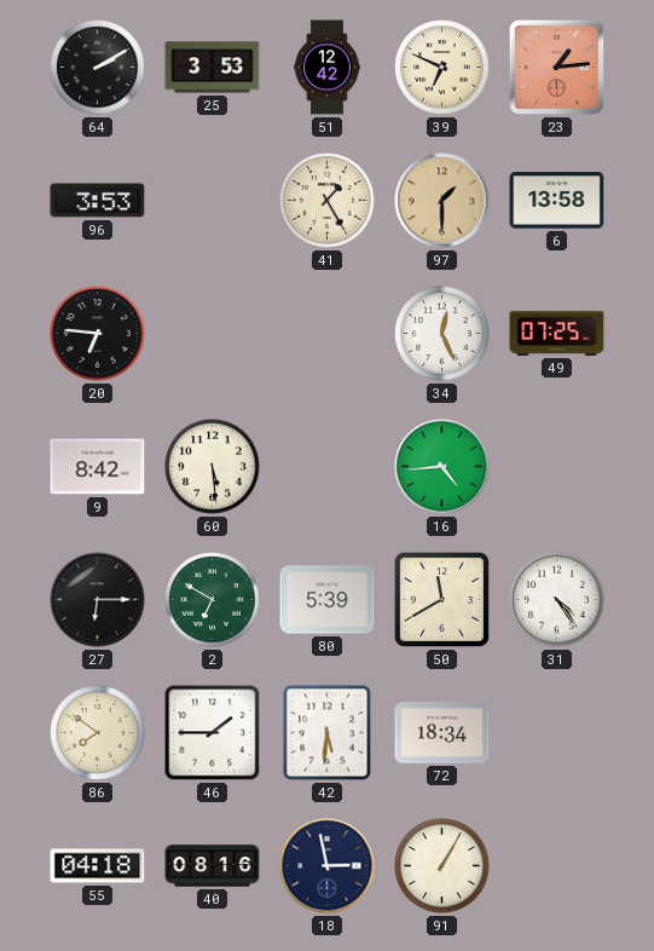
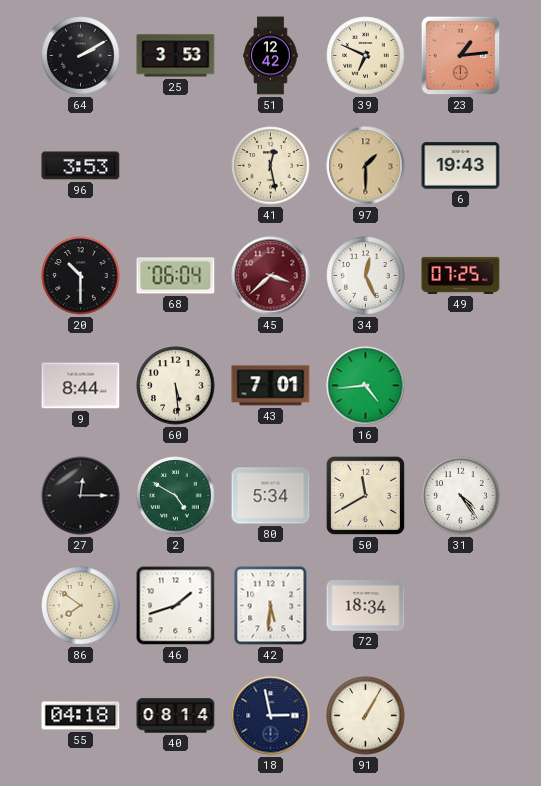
41: 1:25 -> 12:28
6: 13:58 -> 19:43
20: 6:46 -> 10:30
68: none -> 06:04
45: none -> 3:38
9: 8:42 -> 8:44
43: none -> 7:01
27: 6:15 -> 12:15
2: 6:50 -> 4:50
80: 5:39 -> 5:34
46: 1:45 -> 1:42
40: 08:16 -> 08:14
